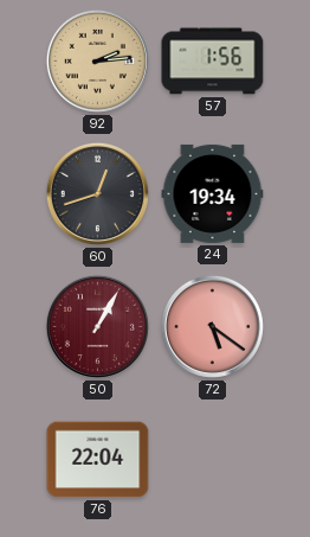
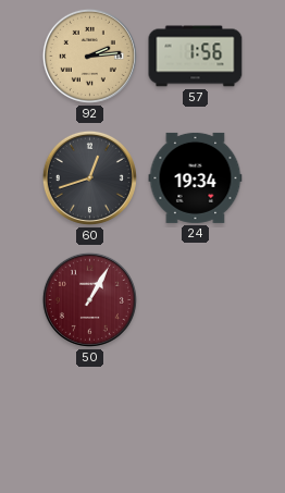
72: 5:21 -> none
76: 22:04 -> none
